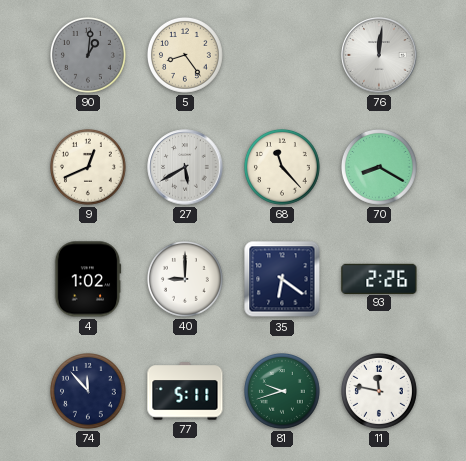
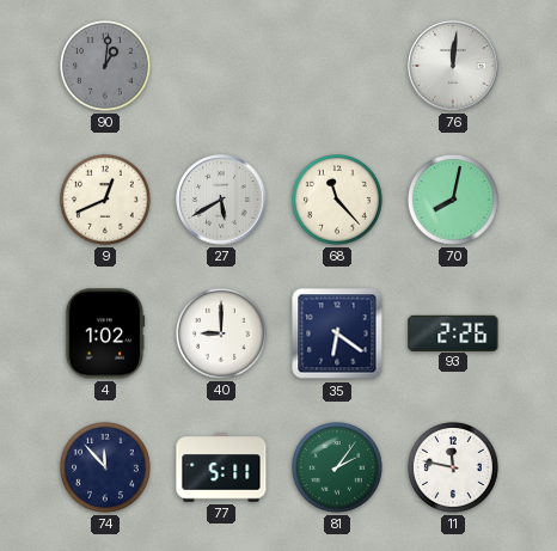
5: 8:24 -> none
70: 8:20 -> 8:02
81: 9:42 -> 2:06
